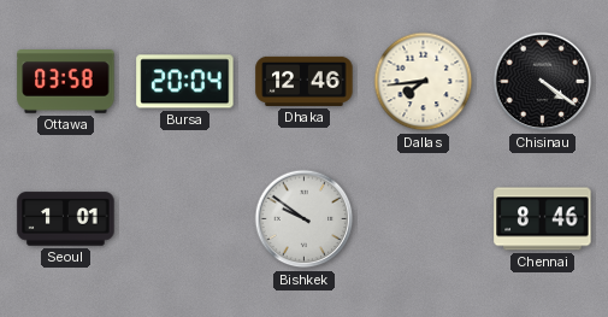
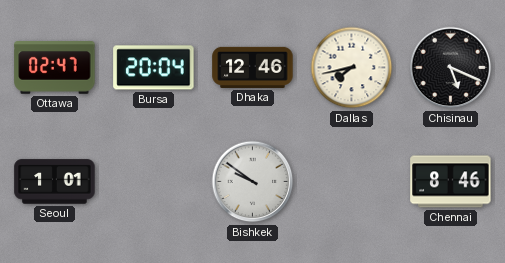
Ottawa: 03:58 -> 02:47
Dallas: 7:44 -> 7:43
Chisinau: 4:21 -> 5:19
